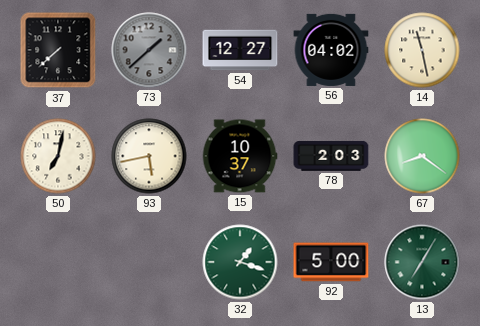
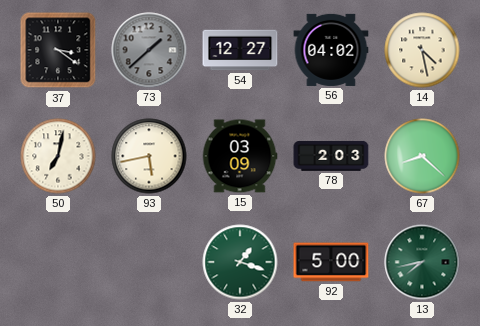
37: 7:38 -> 3:21
14: 11:28 -> 4:28
15: 10:37 -> 03:09
67: 8:21 -> 8:22
13: 7:05 -> 7:43
